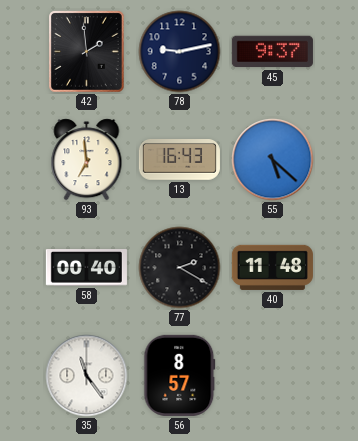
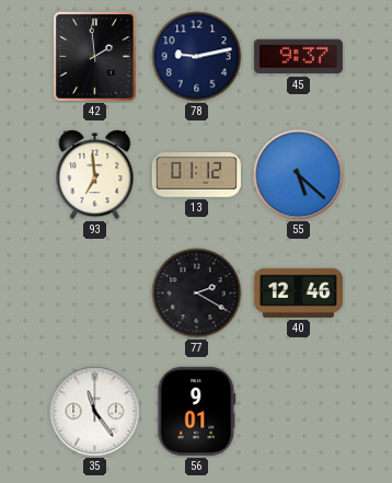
13: 16:43 -> 01:12
58: 00:40 -> none
40: 11:48 -> 12:46
56: 8:57 -> 9:01
